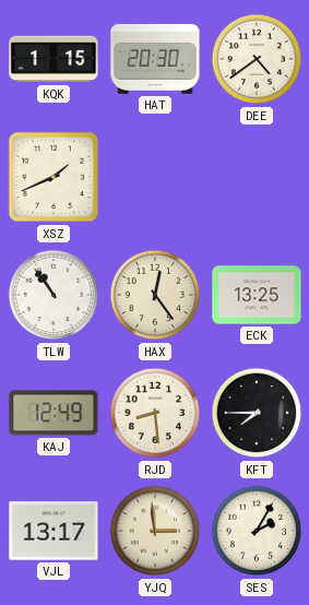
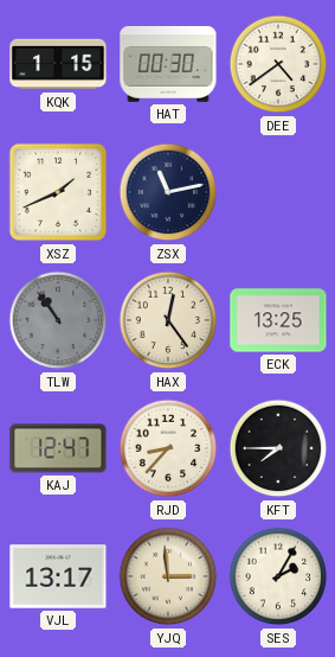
HAT: 20:30 -> 00:30
ZSX: none -> 11:13
TLW dial: white -> grey
KAJ: 12:49 -> 12:47
RJD: 8:29 -> 8:37
